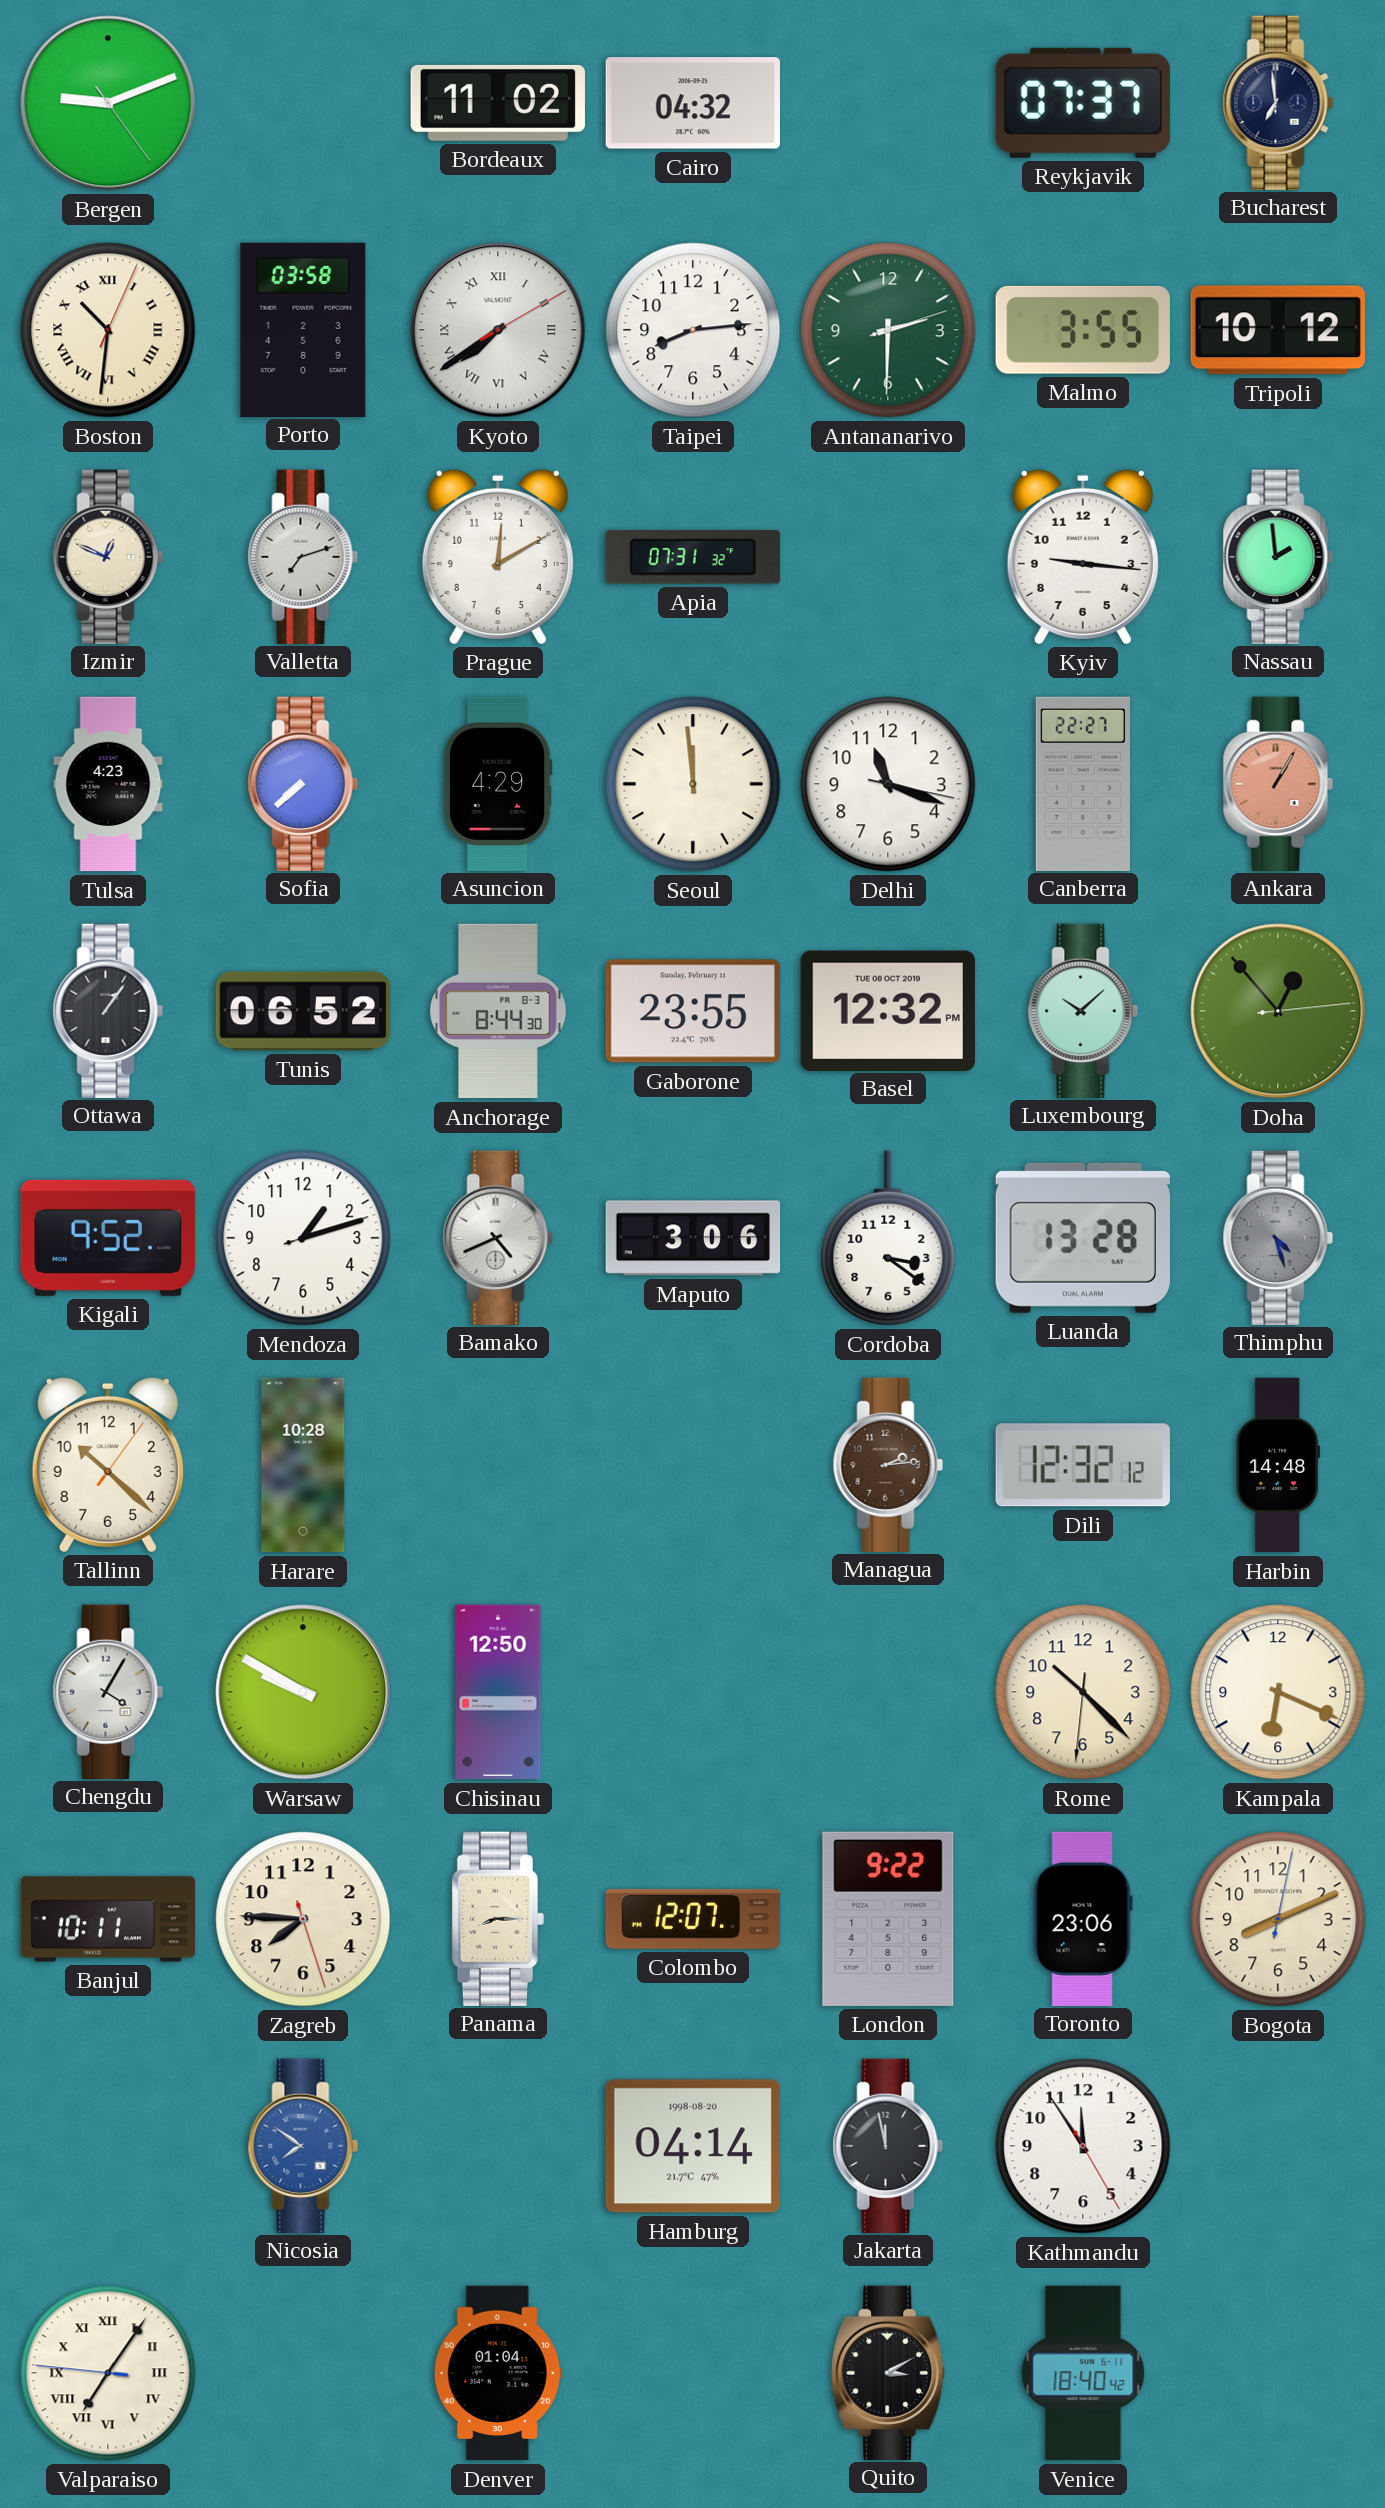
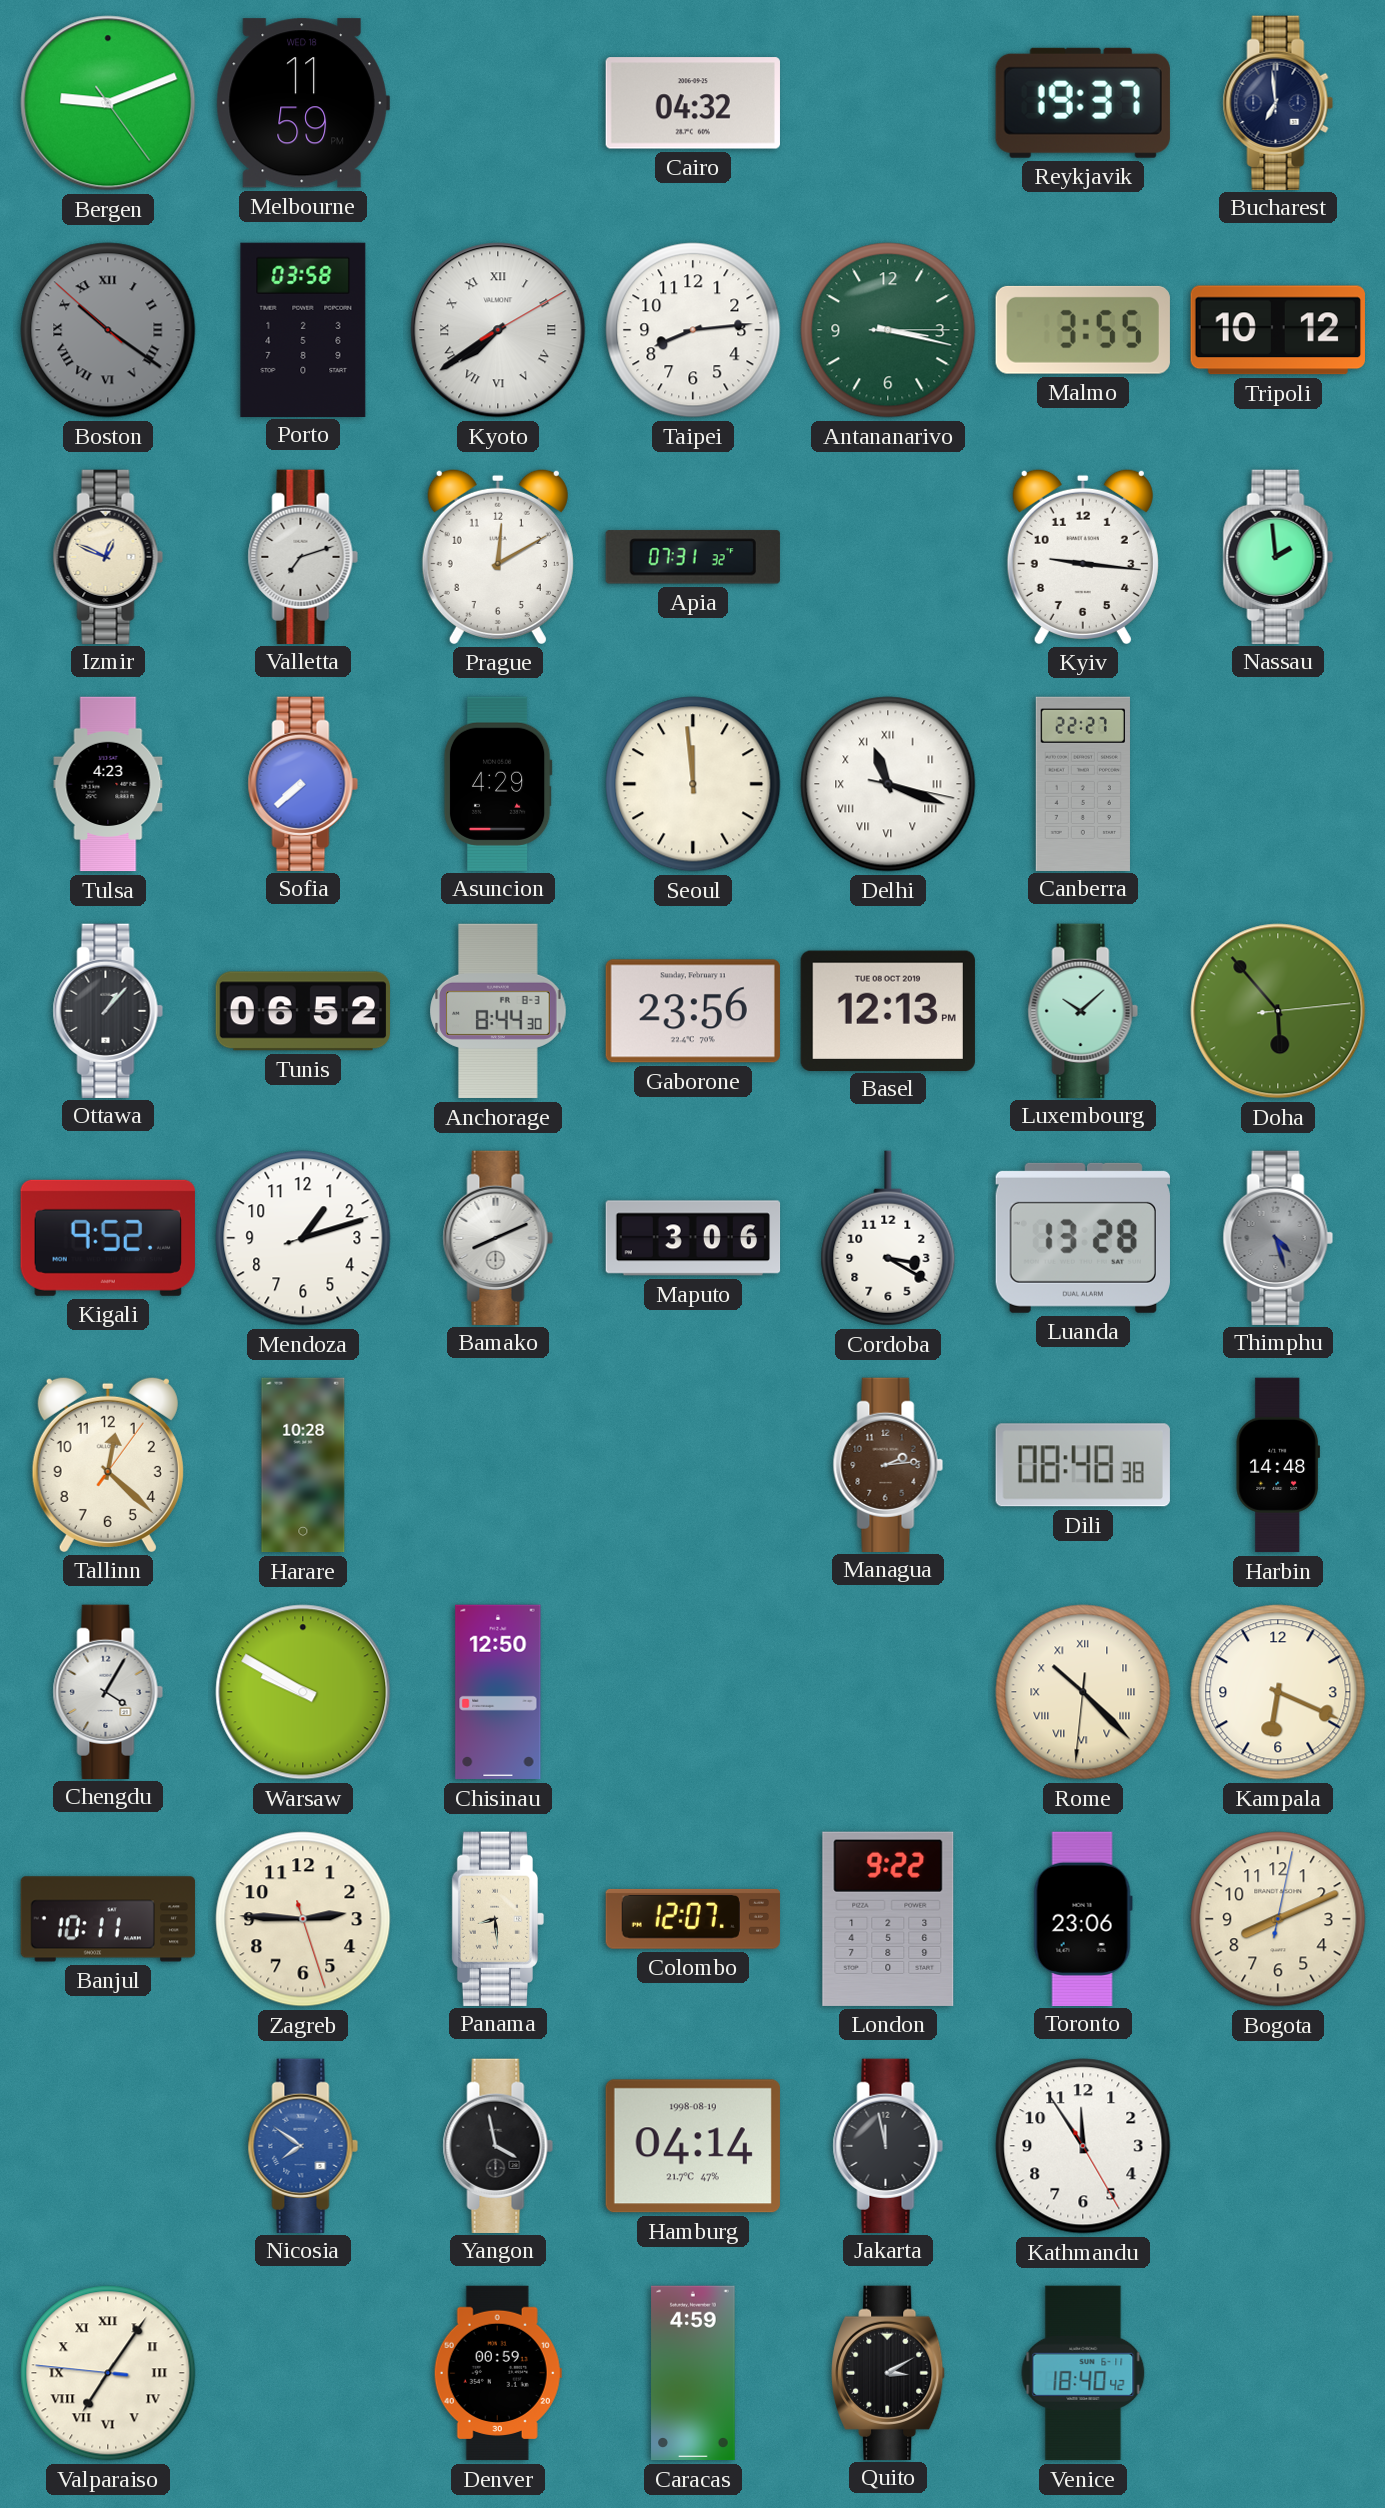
Melbourne: none -> 11:59
Bordeaux: 11:02 -> none
Reykjavik: 07:37 -> 19:37
Boston: 10:31 -> 10:20
Boston dial: cream -> grey
Antananarivo: 2:30 -> 3:17
Delhi numerals: Arabic -> Roman
Ankara: 1:05 -> none
Ottawa: 1:06 -> 1:07
Gaborone: 23:55 -> 23:56
Basel: 12:32 -> 12:13
Doha: 12:53 -> 5:53
Bamako: 4:41 -> 8:11
Cordoba: 3:21 -> 3:20
Tallinn: 10:22 -> 12:22
Dili: 12:32 -> 08:48
Rome numerals: Arabic -> Roman
Zagreb: 7:45 -> 2:45
Panama: 8:15 -> 8:29
Yangon: none -> 3:58
Hamburg date: 1998-08-20 -> 1998-08-19
Denver: 01:04 -> 00:59
Caracas: none -> 4:59
